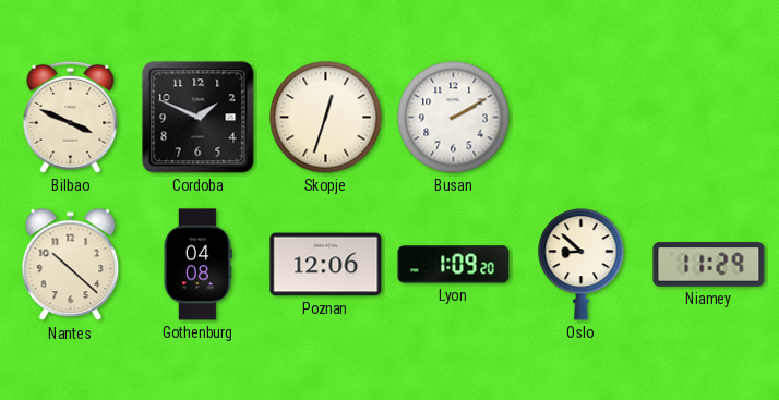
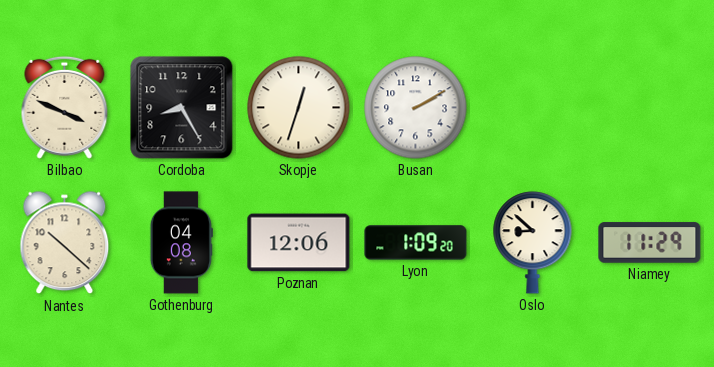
Cordoba: 1:49 -> 8:25
